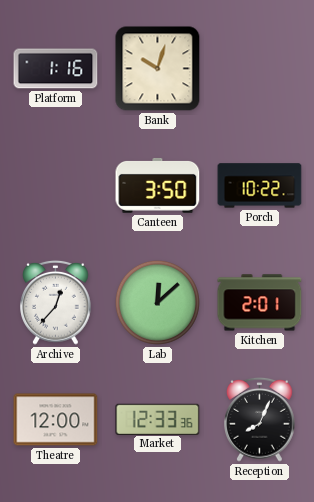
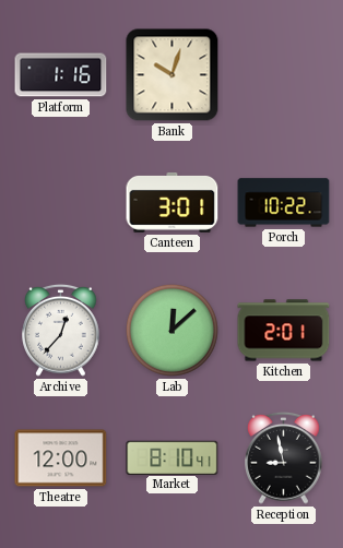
Canteen: 3:50 -> 3:01
Market: 12:33 -> 8:10
Reception: 8:04 -> 8:58
